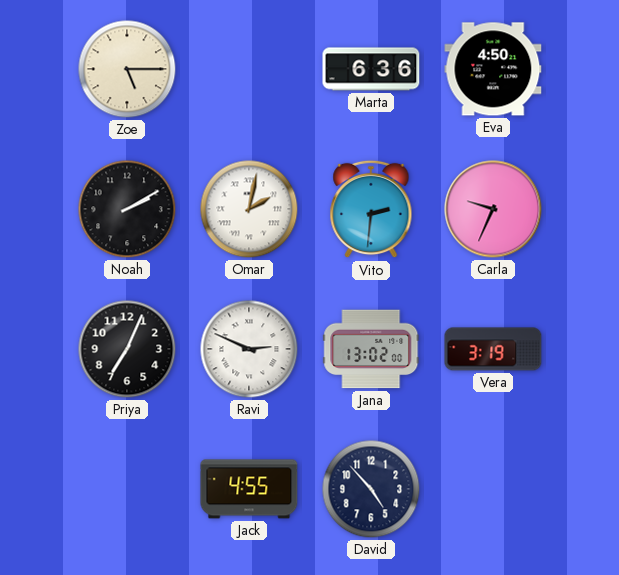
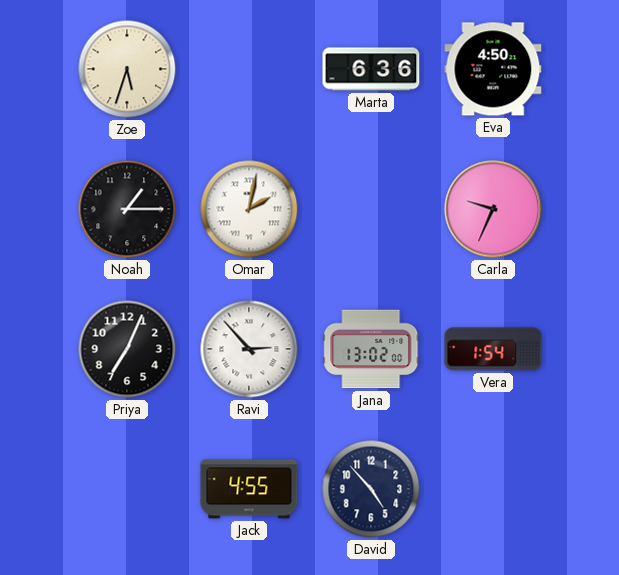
Zoe: 5:15 -> 5:33
Noah: 2:10 -> 1:15
Vito: 2:31 -> none
Ravi: 2:49 -> 2:53
Vera: 3:19 -> 1:54
